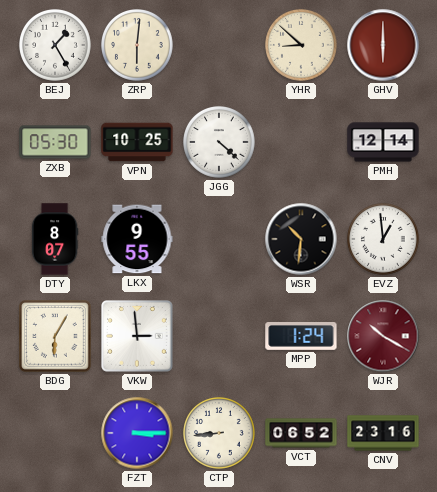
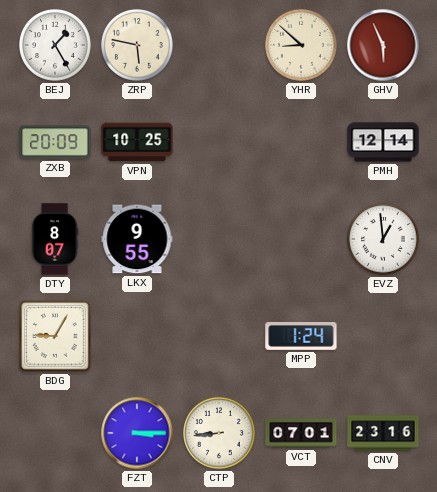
ZRP: 6:01 -> 5:47
GHV: 6:00 -> 5:56
ZXB: 05:30 -> 20:09
JGG: 4:22 -> none
WSR: 10:31 -> none
BDG: 6:05 -> 9:05
VKW: 2:59 -> none
WJR: 10:20 -> none
VCT: 06:52 -> 07:01
